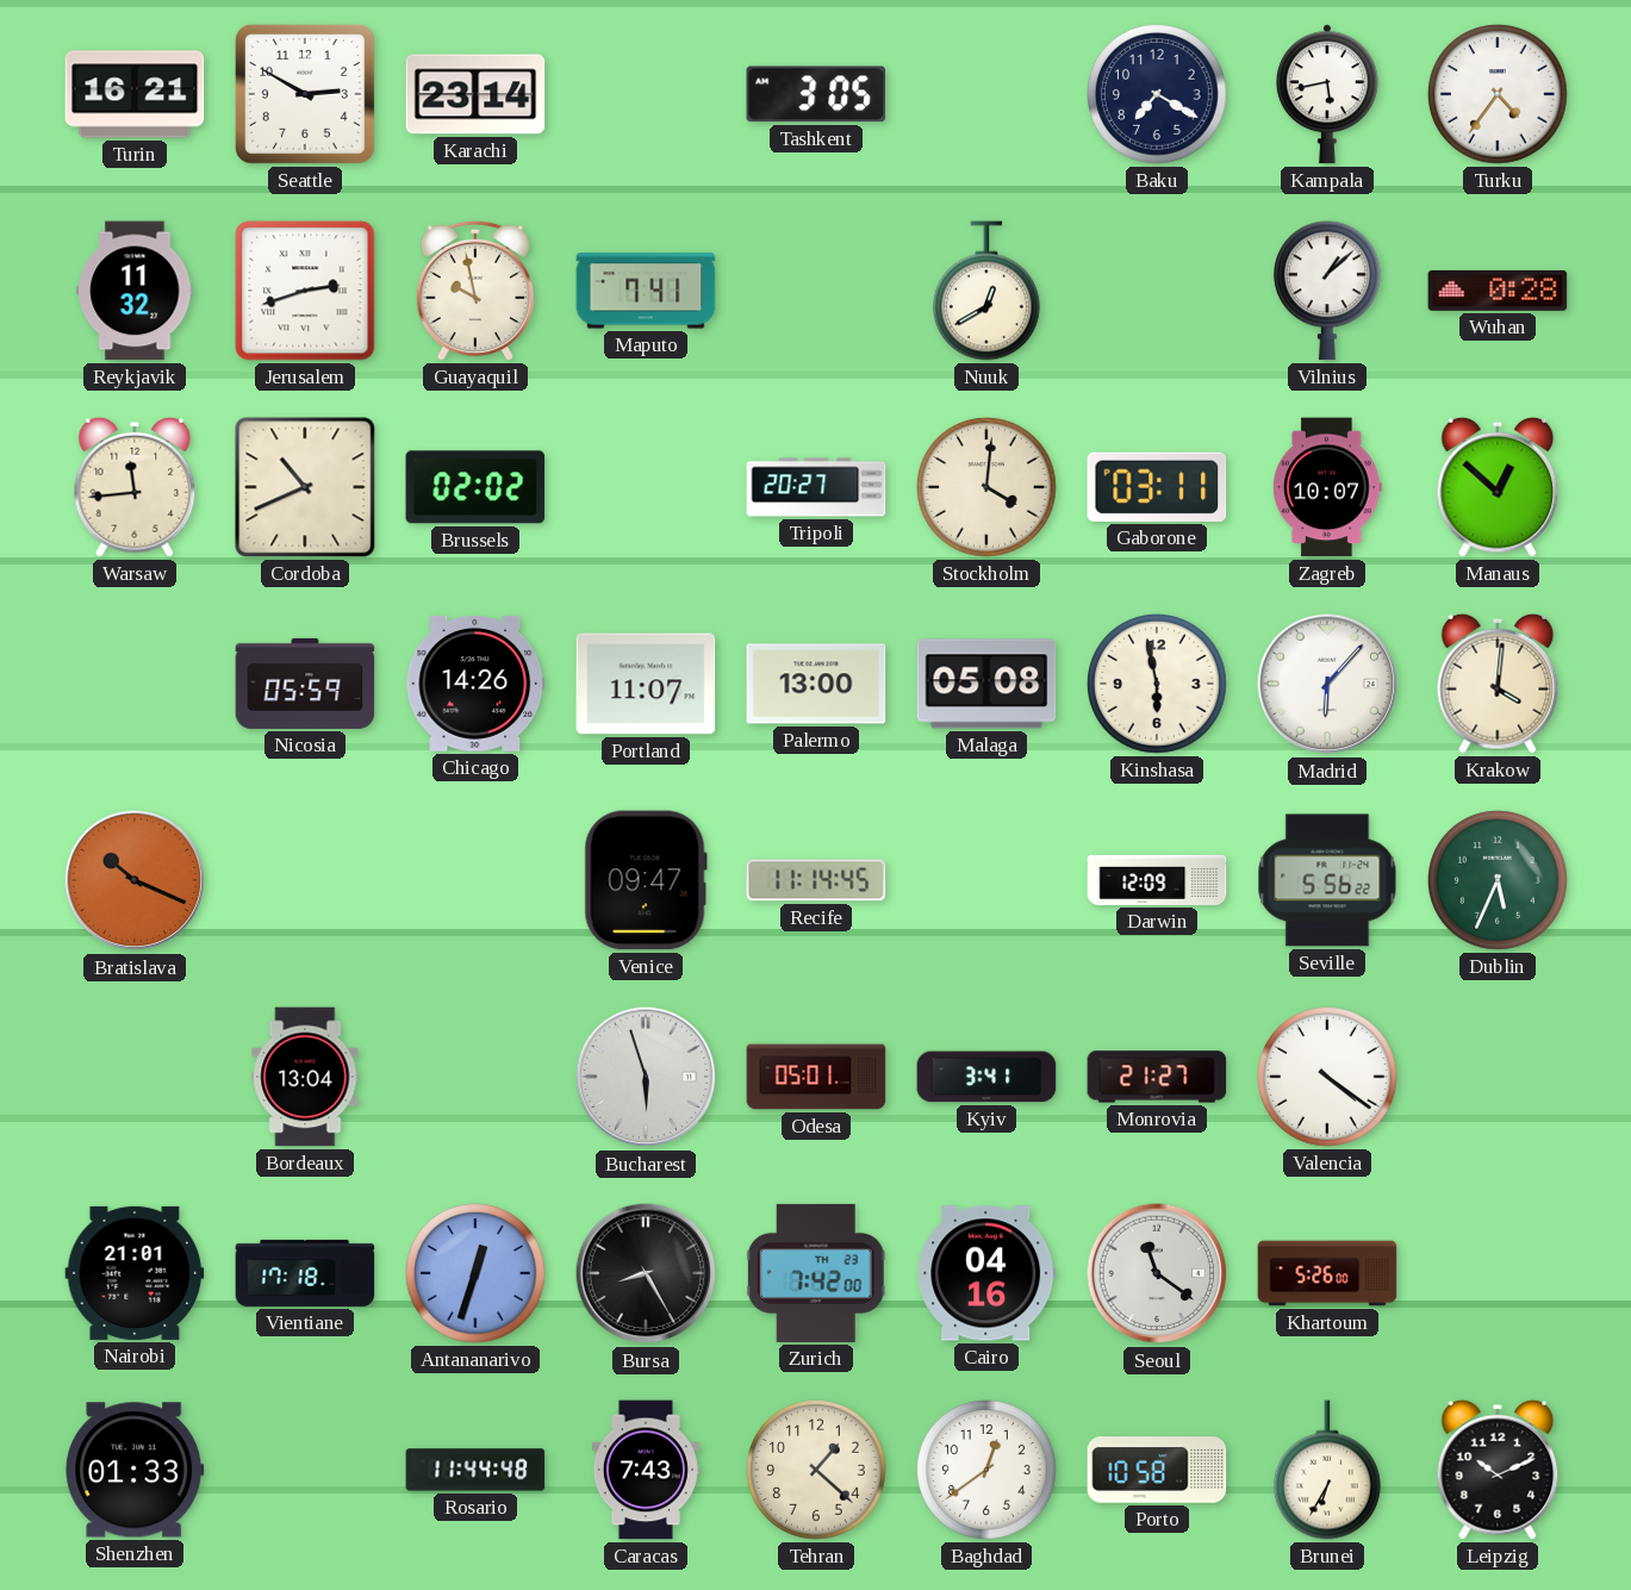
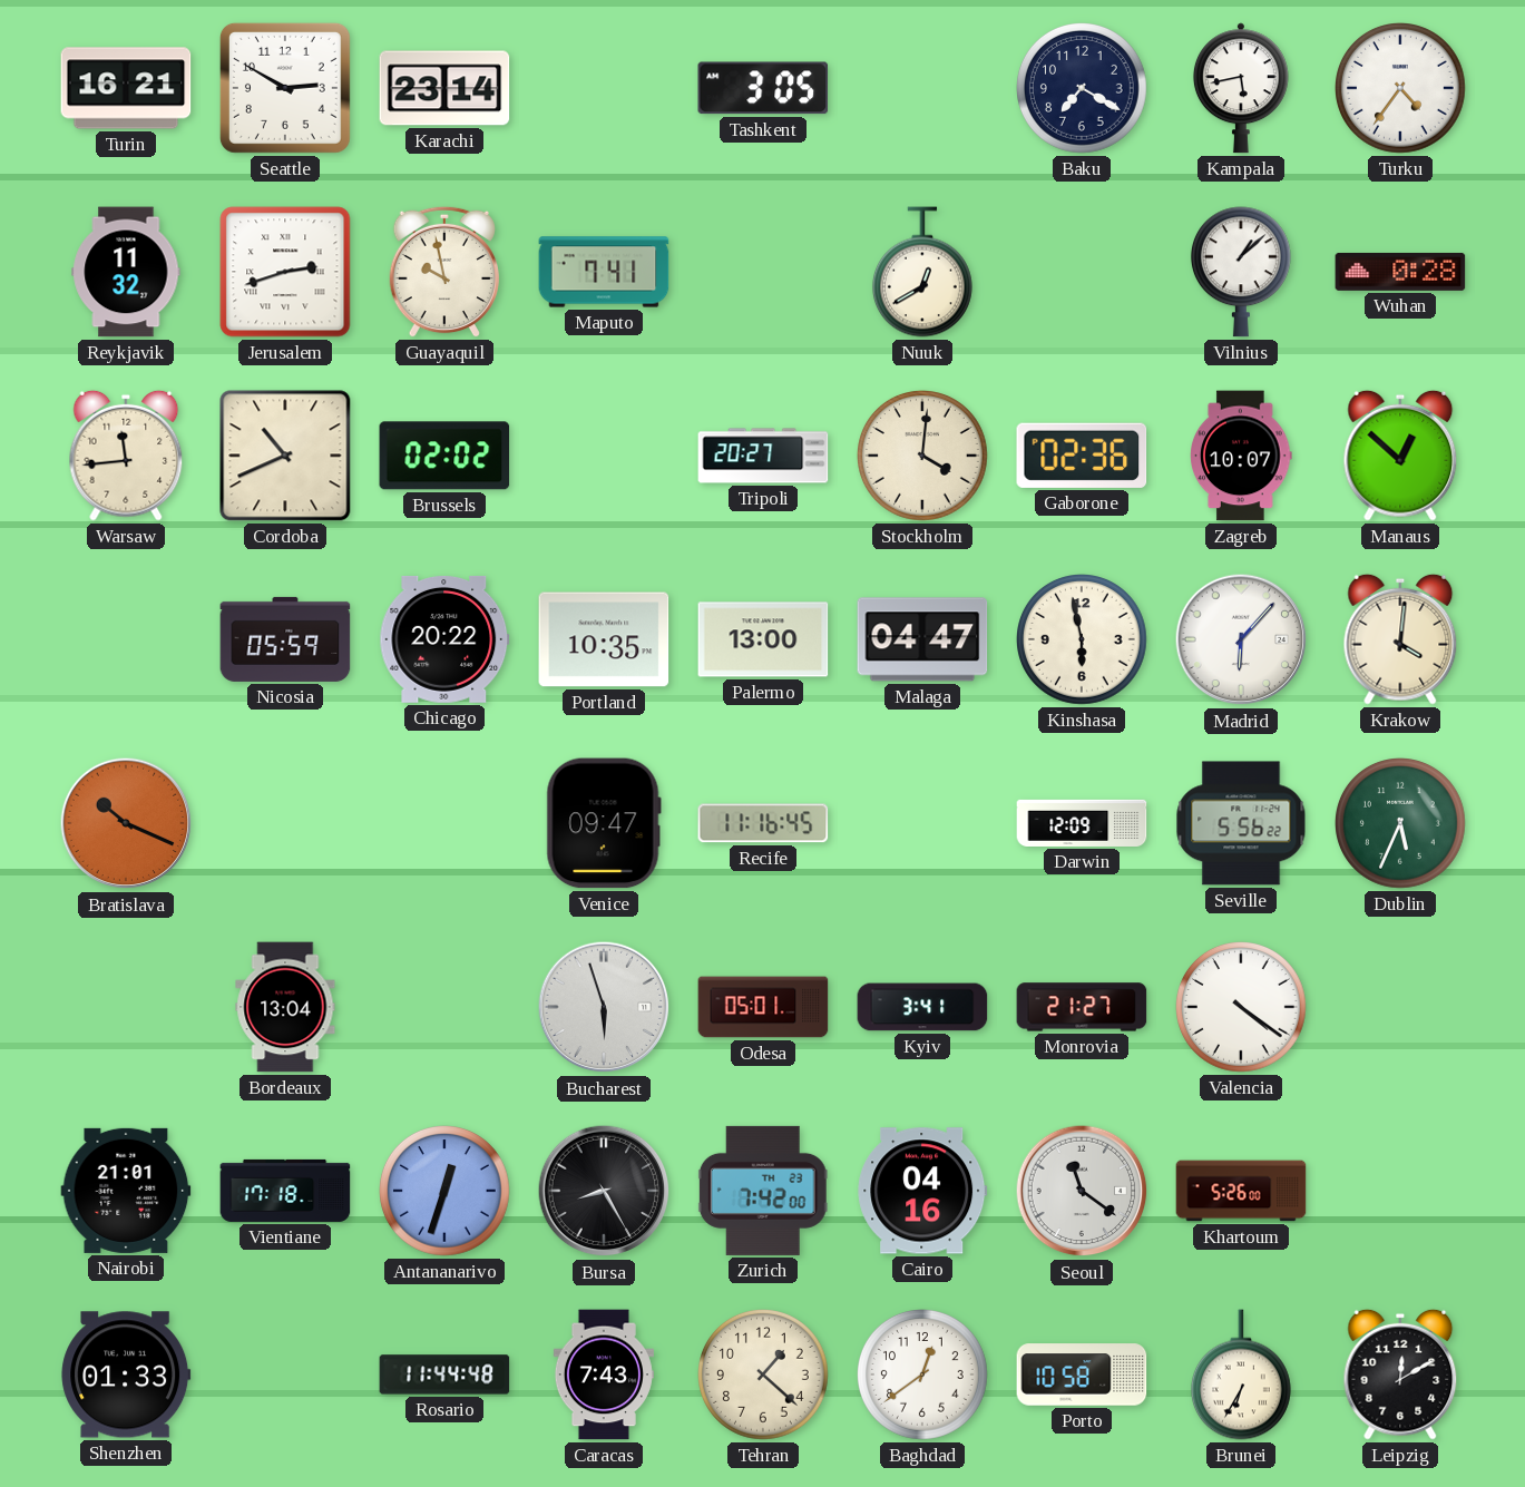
Gaborone: 03:11 -> 02:36
Chicago: 14:26 -> 20:22
Portland: 11:07 -> 10:35
Malaga: 05:08 -> 04:47
Recife: 11:14 -> 11:16
Leipzig: 10:11 -> 12:10
